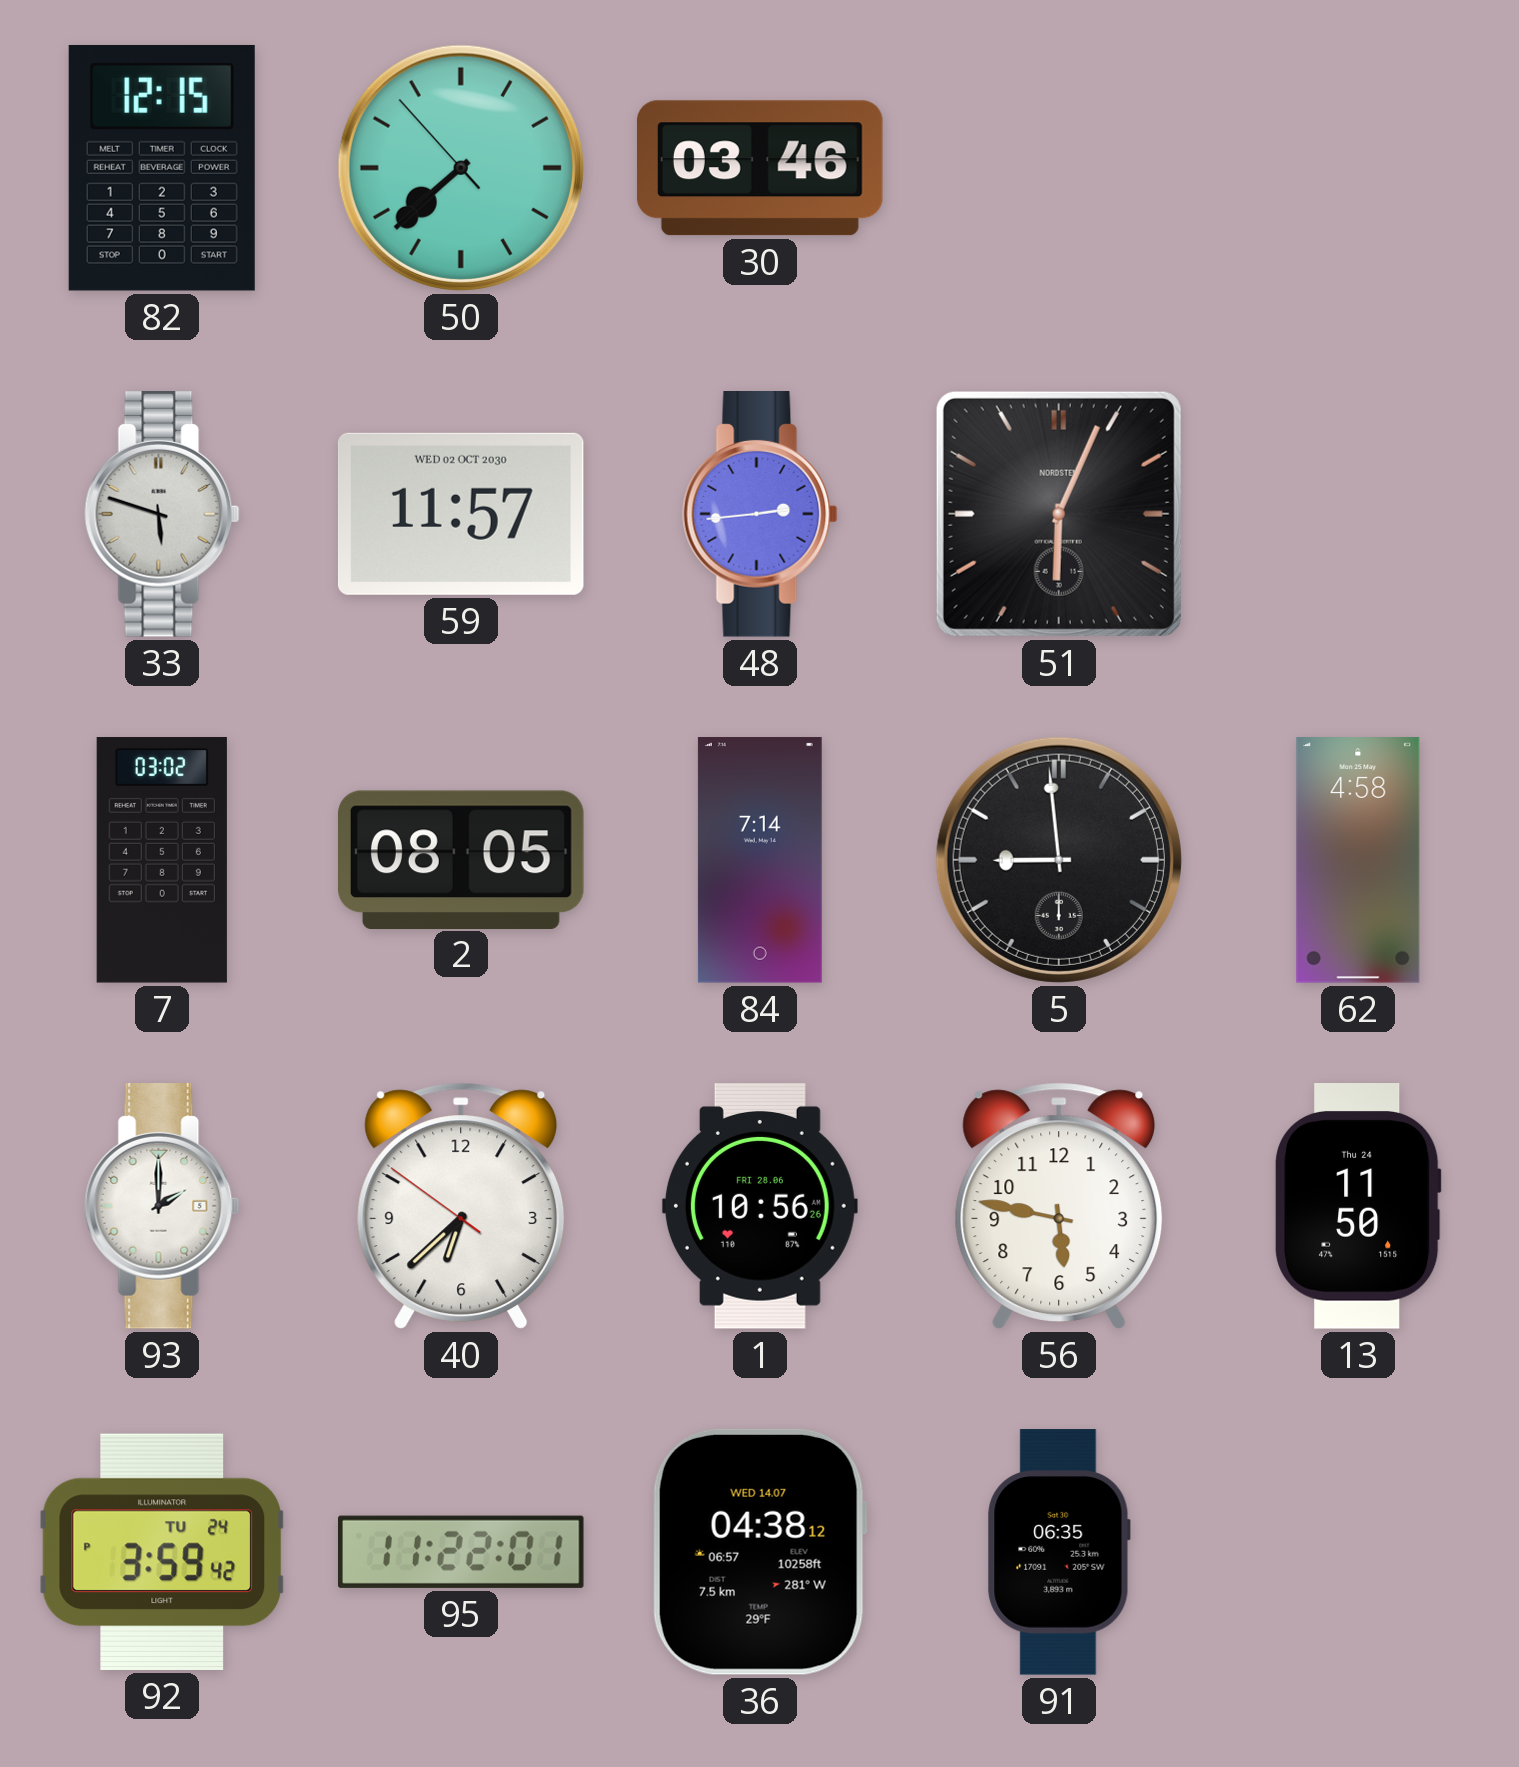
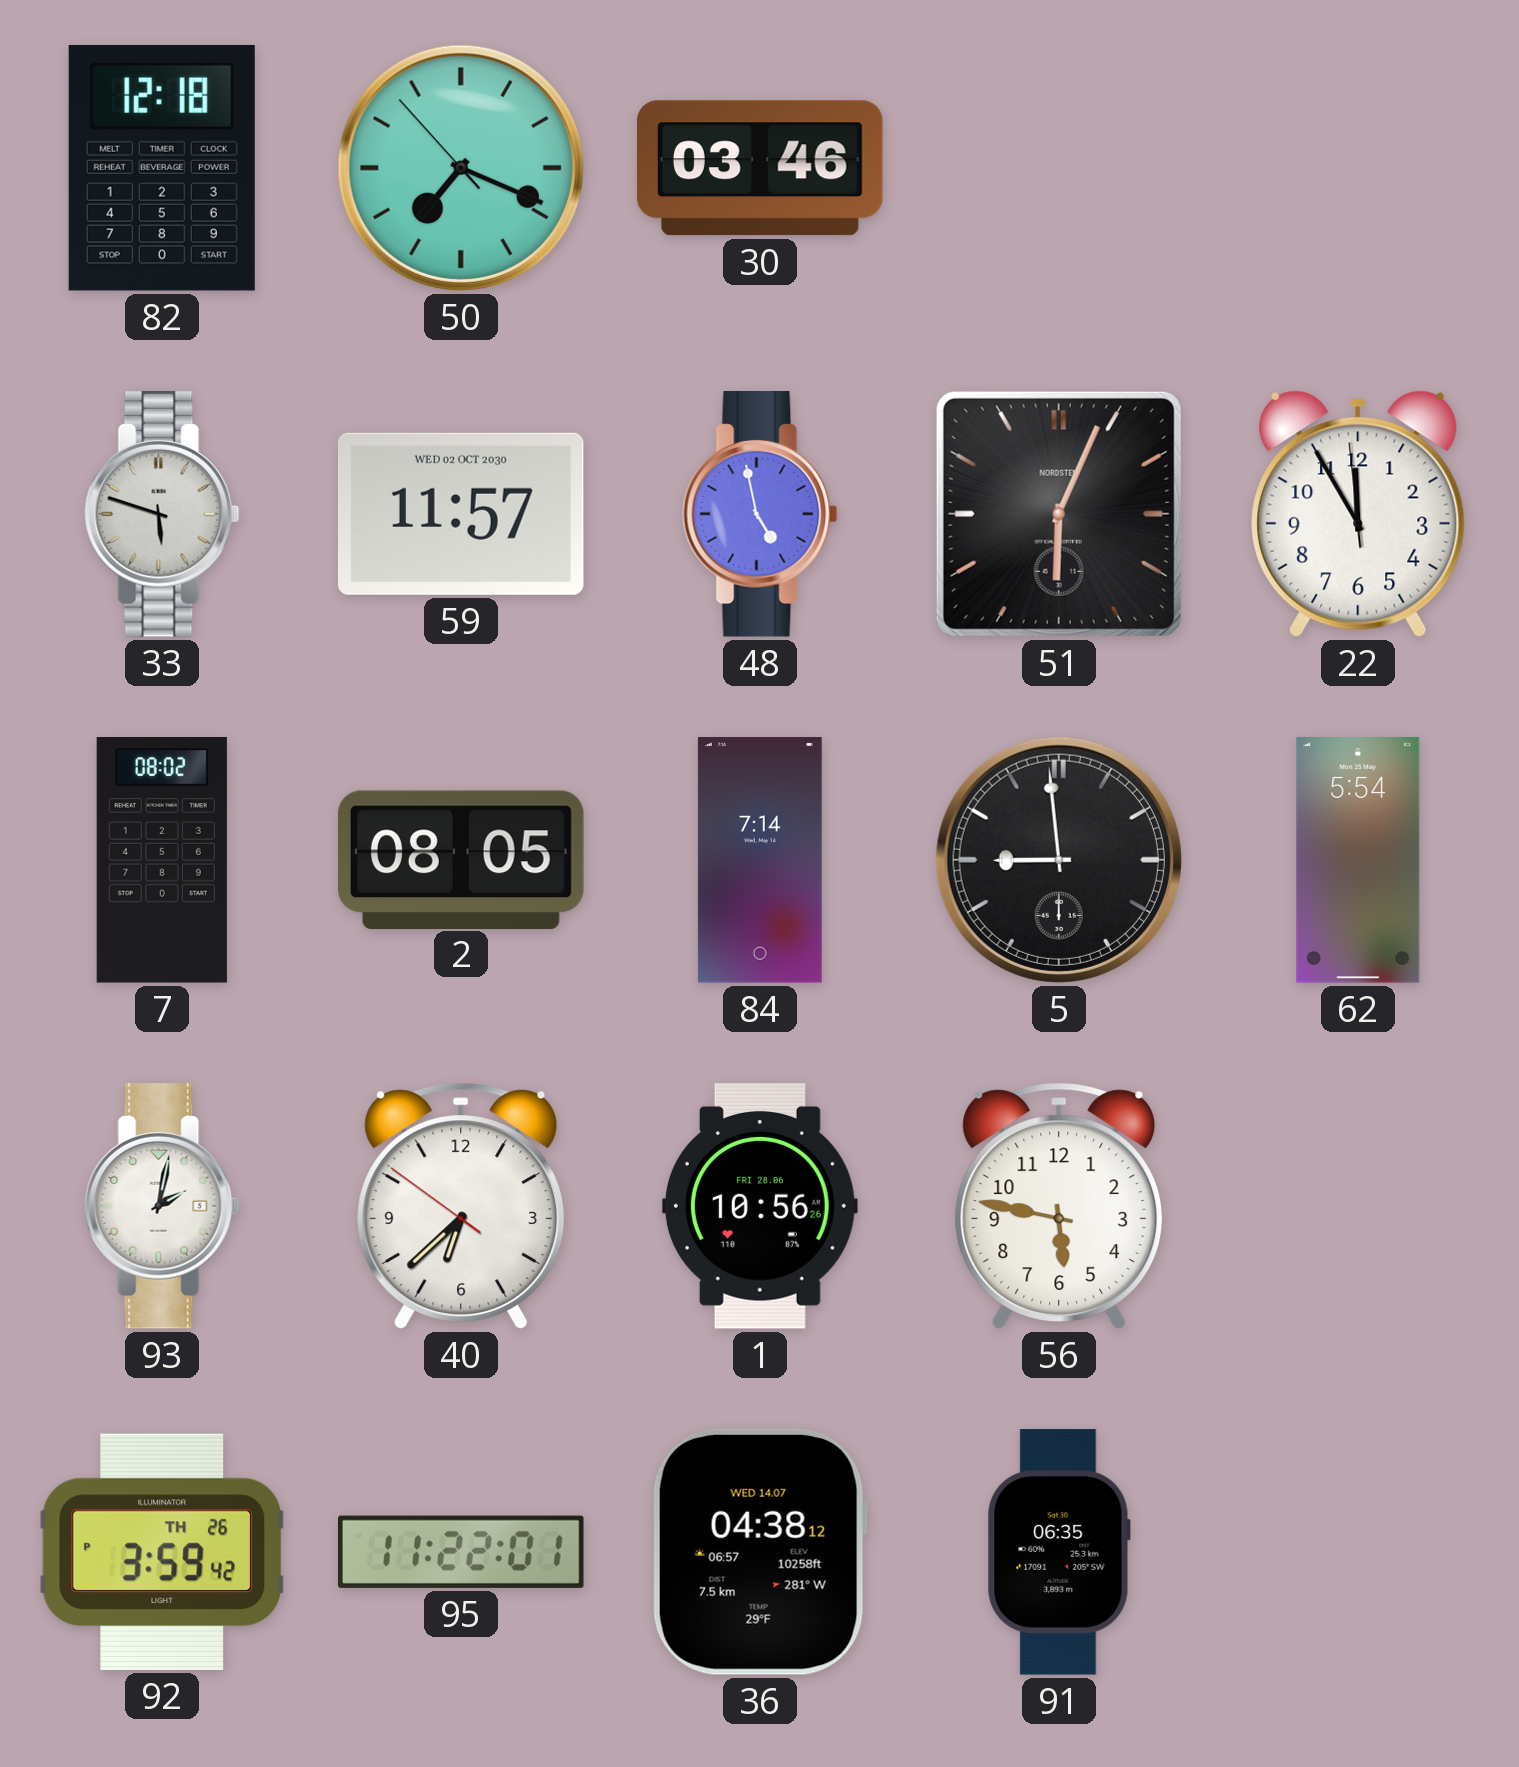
82: 12:15 -> 12:18
50: 7:37 -> 7:18
48: 2:44 -> 4:58
22: none -> 11:54
7: 03:02 -> 08:02
62: 4:58 -> 5:54
93: 2:00 -> 2:02
13: 11:50 -> none
92 date: TU 24 -> TH 26
